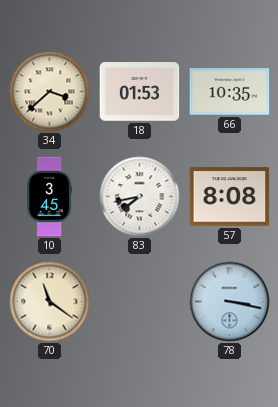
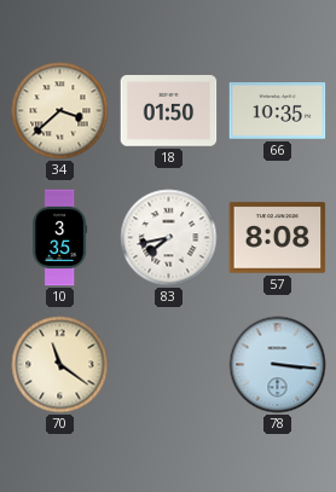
18: 01:53 -> 01:50
10: 3:45 -> 3:35
78: 3:17 -> 3:16
